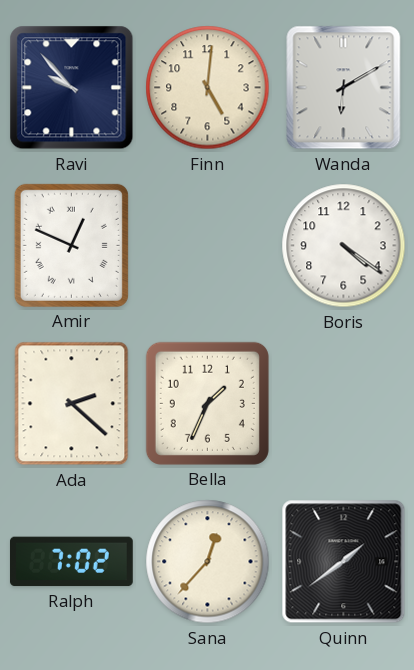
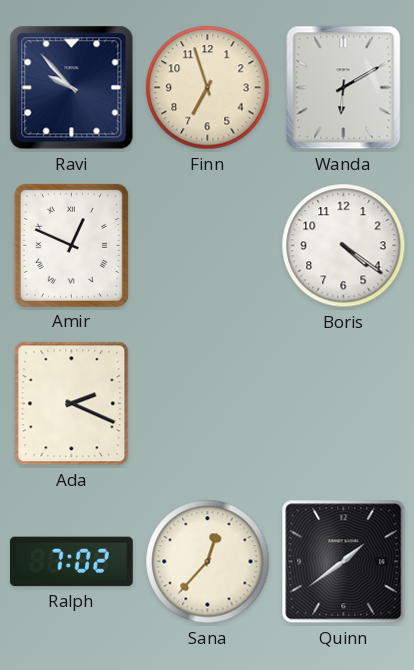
Finn: 5:01 -> 6:57
Ada: 2:22 -> 2:19
Bella: 1:34 -> none
